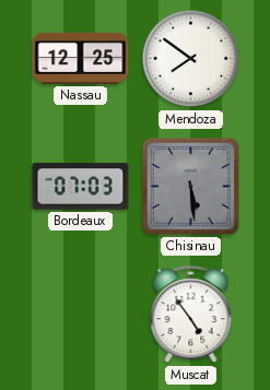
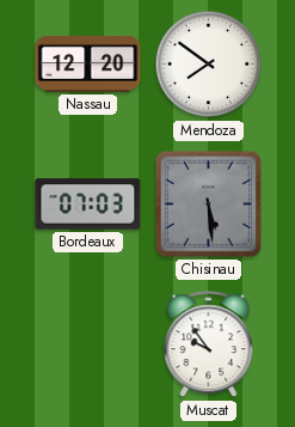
Nassau: 12:25 -> 12:20
Muscat: 4:54 -> 9:54
